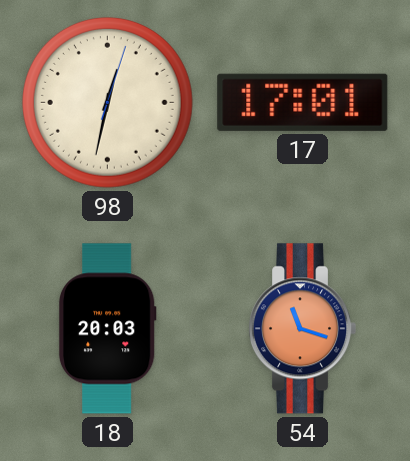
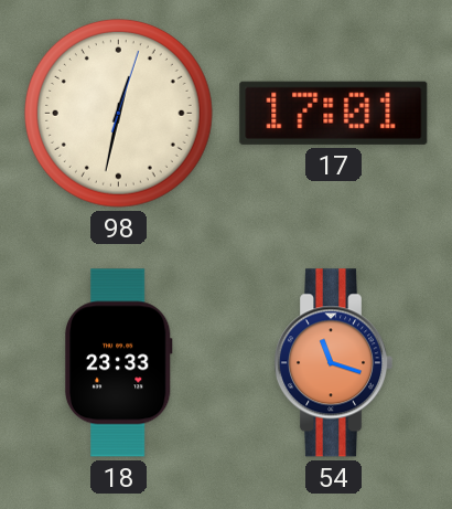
18: 20:03 -> 23:33
